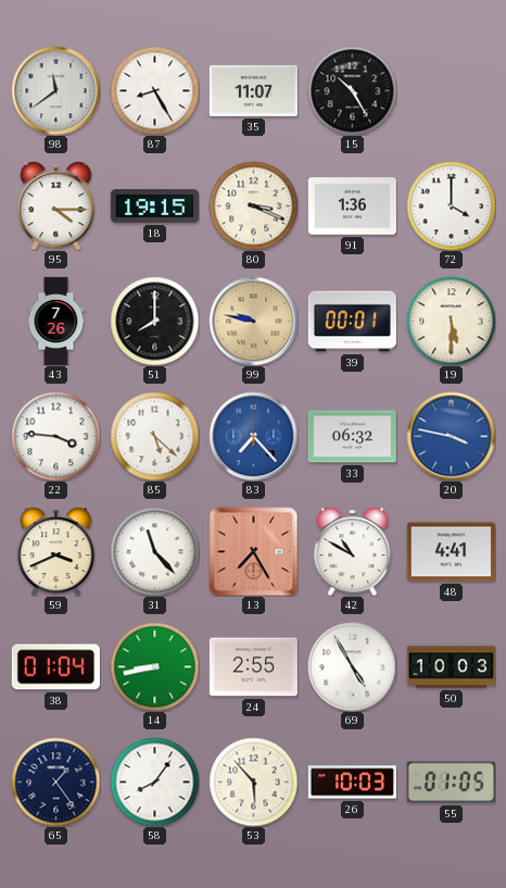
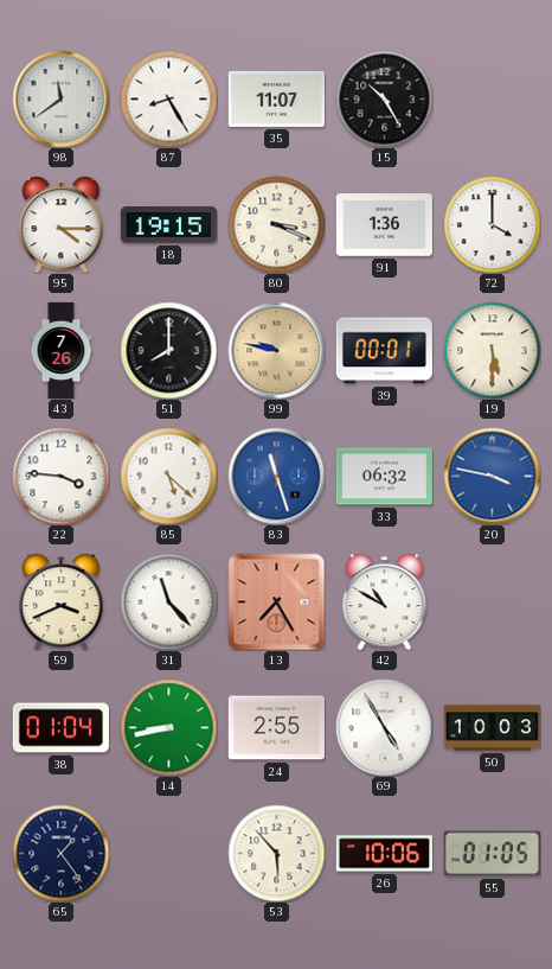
83: 7:23 -> 11:27
48: 4:41 -> none
58: 8:06 -> none
26: 10:03 -> 10:06
